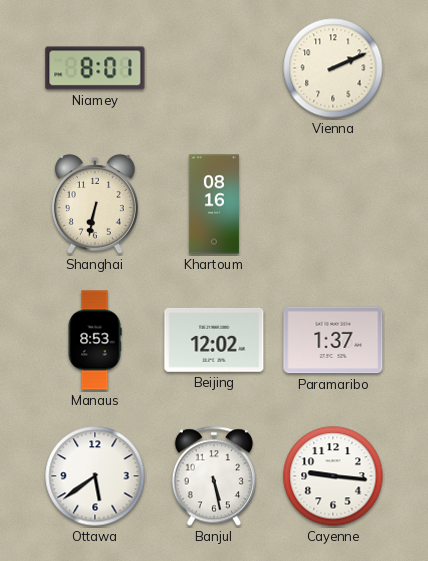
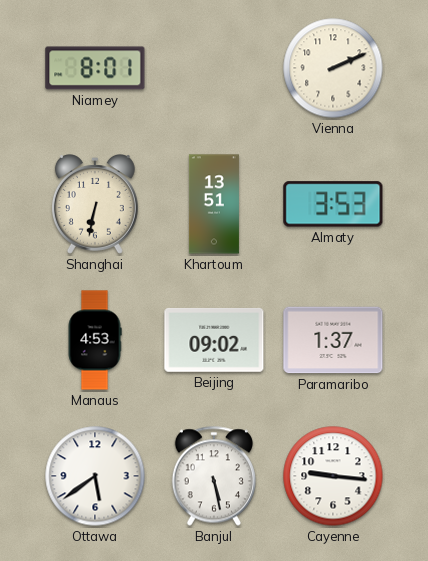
Khartoum: 08:16 -> 13:51
Almaty: none -> 3:53
Manaus: 8:53 -> 4:53
Beijing: 12:02 -> 09:02
